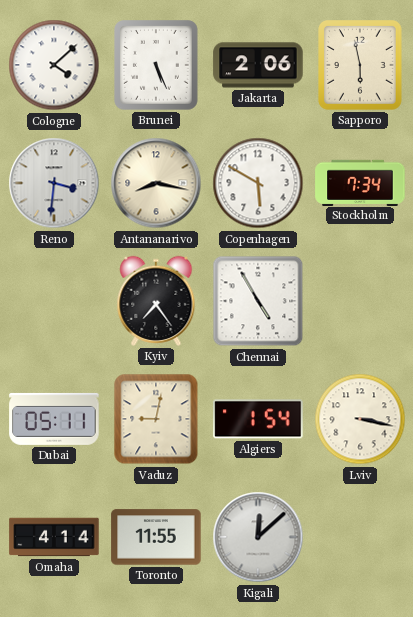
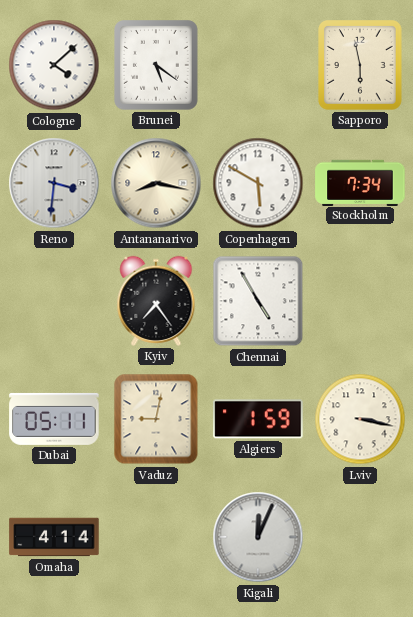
Brunei: 5:26 -> 5:21
Jakarta: 2:06 -> none
Algiers: 1:54 -> 1:59
Toronto: 11:55 -> none
Kigali: 12:08 -> 12:04
